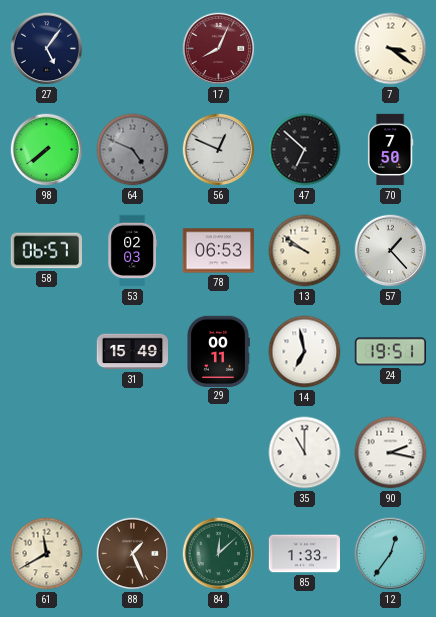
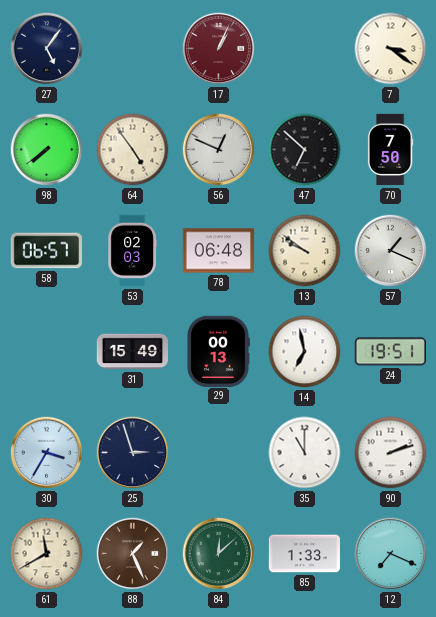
17: 8:04 -> 1:04
64: 4:49 -> 4:54
64 dial: grey -> cream
78: 06:53 -> 06:48
57: 1:23 -> 1:19
29: 00:11 -> 00:13
30: none -> 3:35
25: none -> 2:57
90: 2:17 -> 2:12
12: 12:36 -> 7:19
